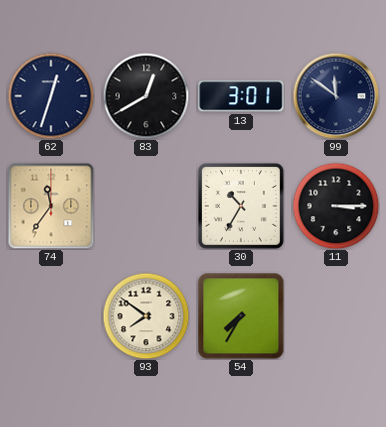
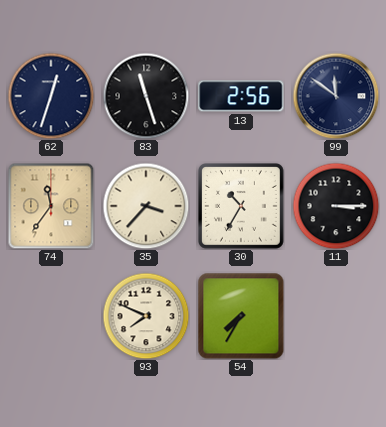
83: 12:40 -> 11:27
13: 3:01 -> 2:56
35: none -> 3:37
93: 7:51 -> 7:49
